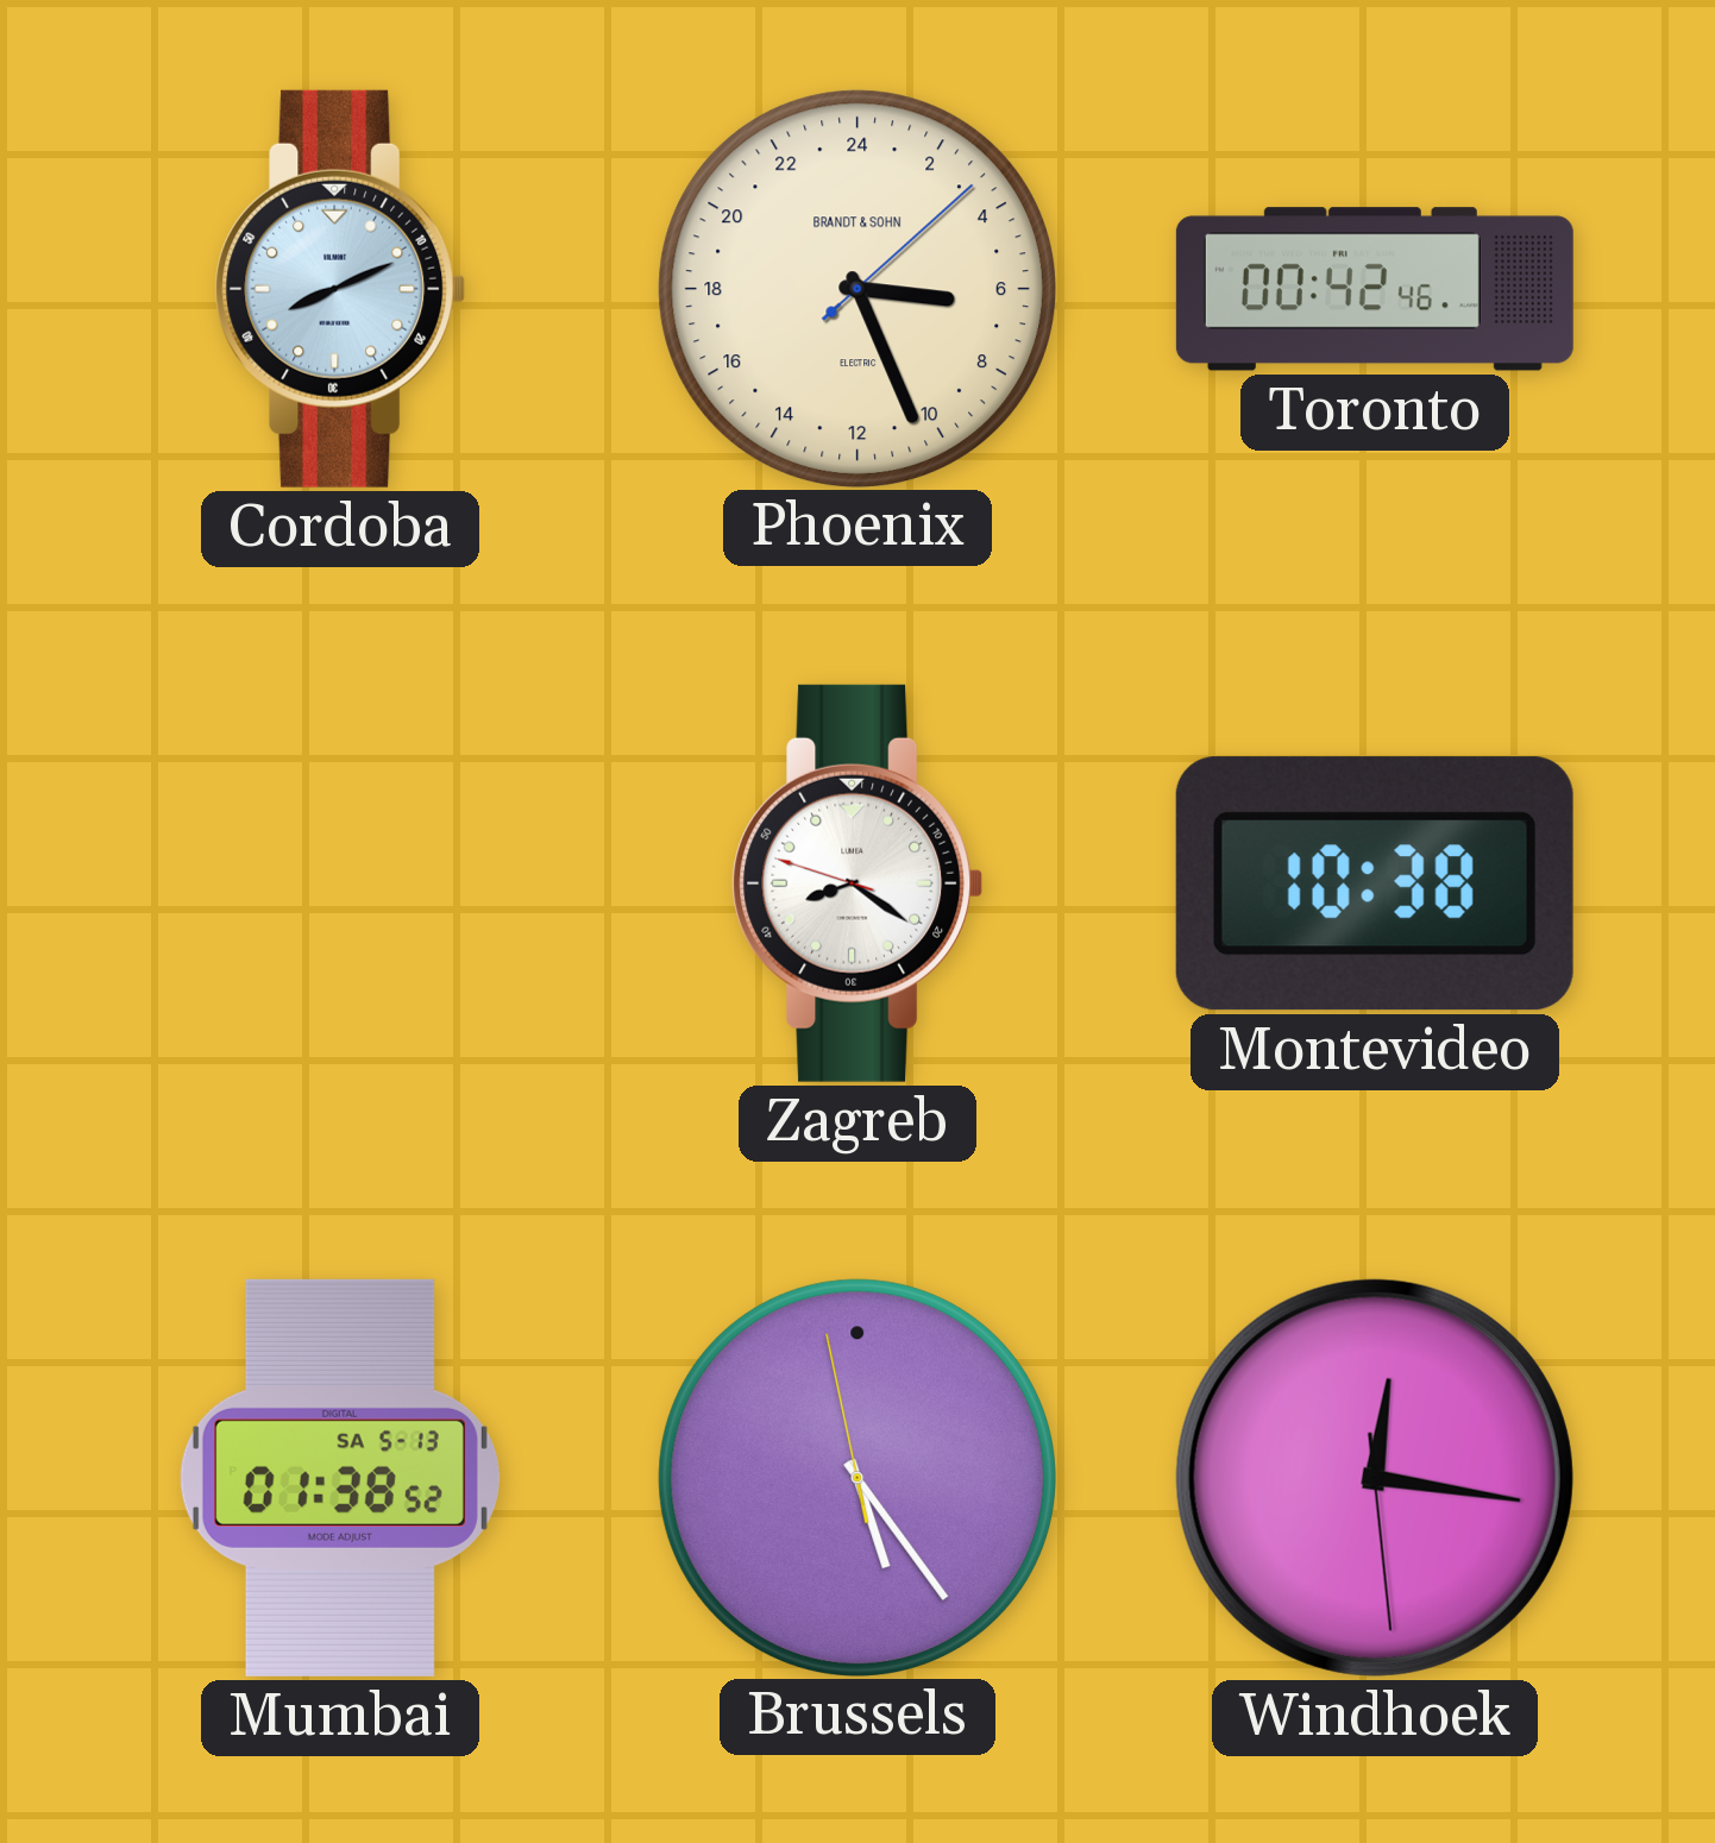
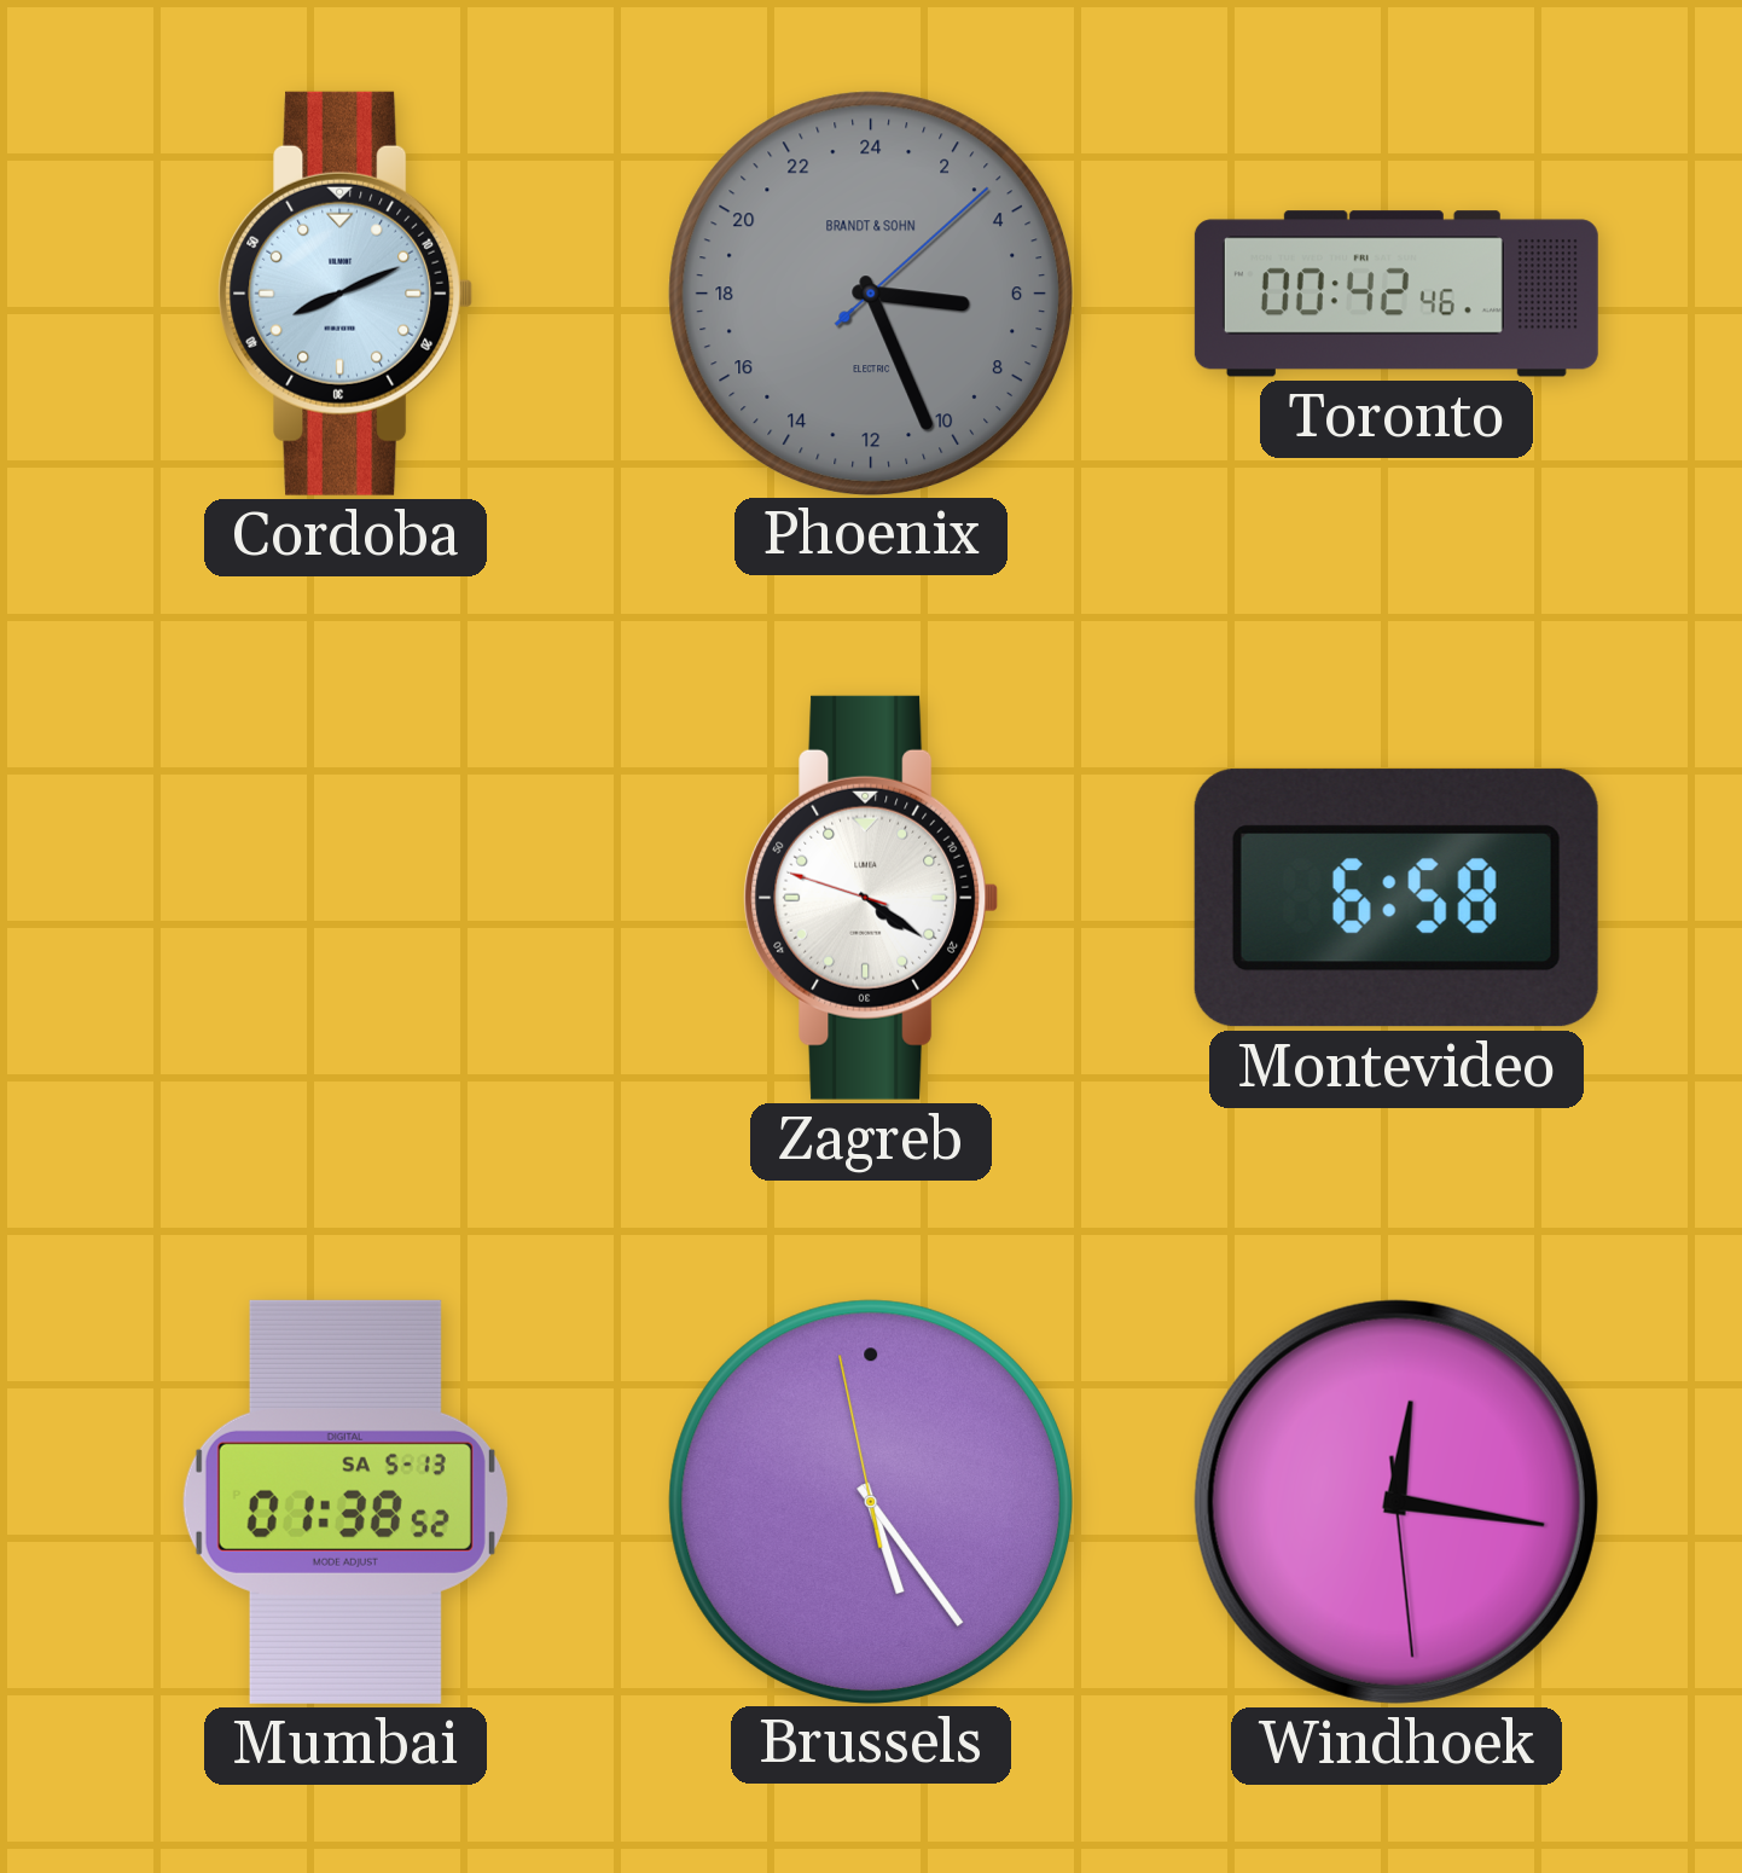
Phoenix dial: cream -> grey
Zagreb: 8:20 -> 4:20
Montevideo: 10:38 -> 6:58
